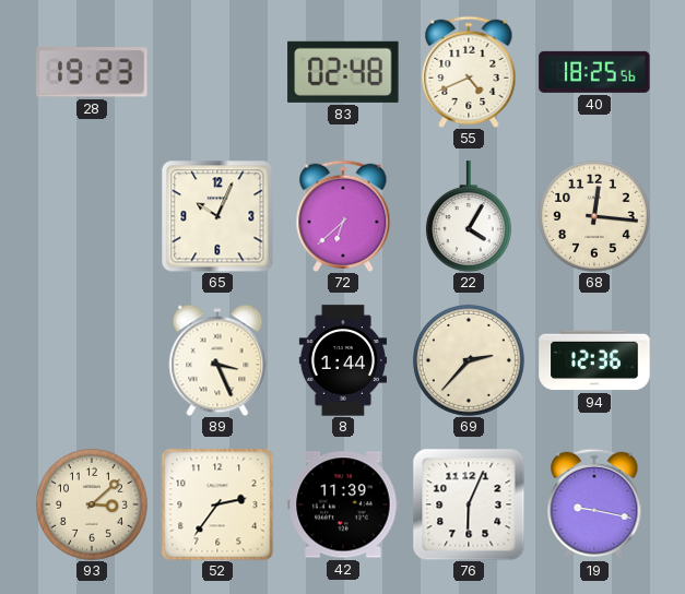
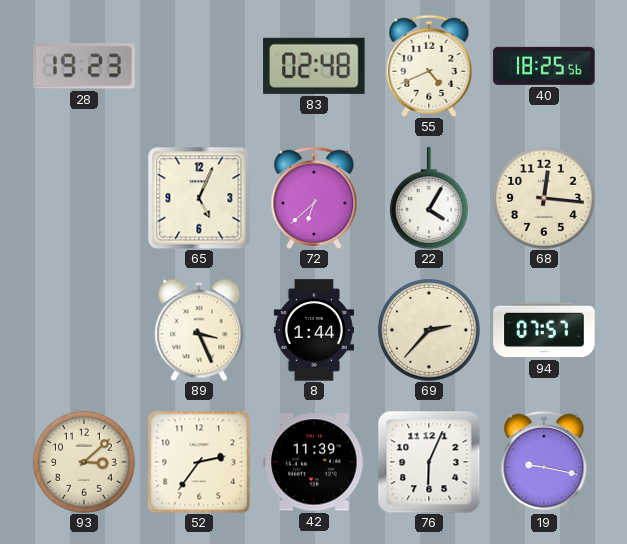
65: 10:04 -> 5:04
94: 12:36 -> 07:57
